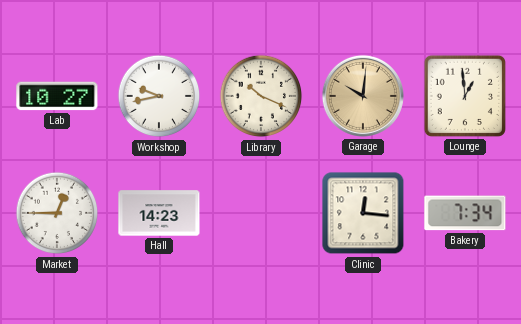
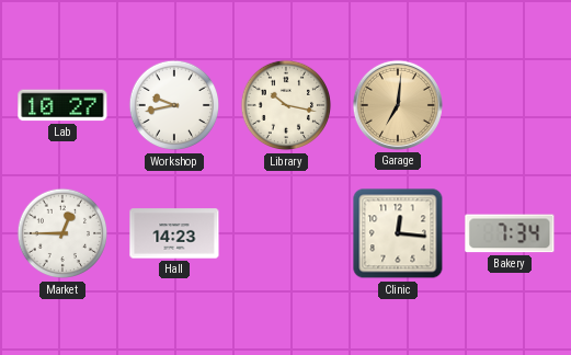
Library: 10:19 -> 10:17
Garage: 10:01 -> 7:01
Lounge: 12:59 -> none
